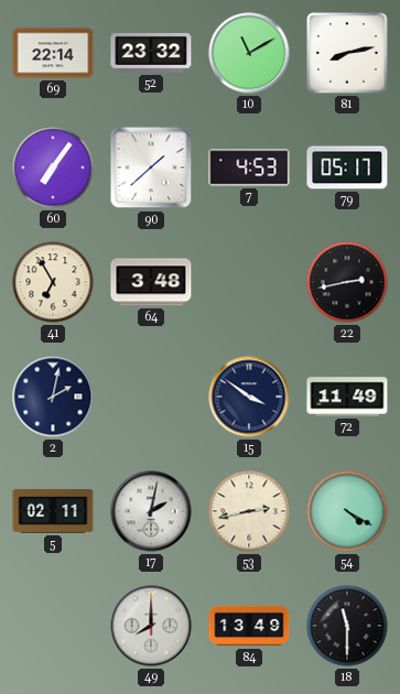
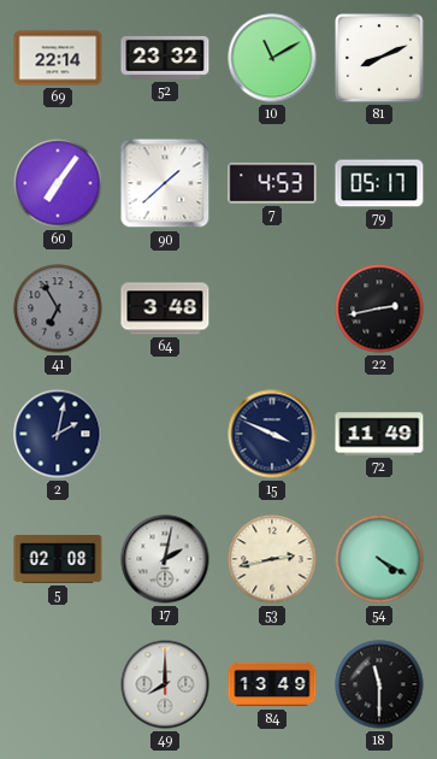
81: 8:13 -> 8:11
41 dial: cream -> grey
15: 3:51 -> 3:49
5: 02:11 -> 02:08
